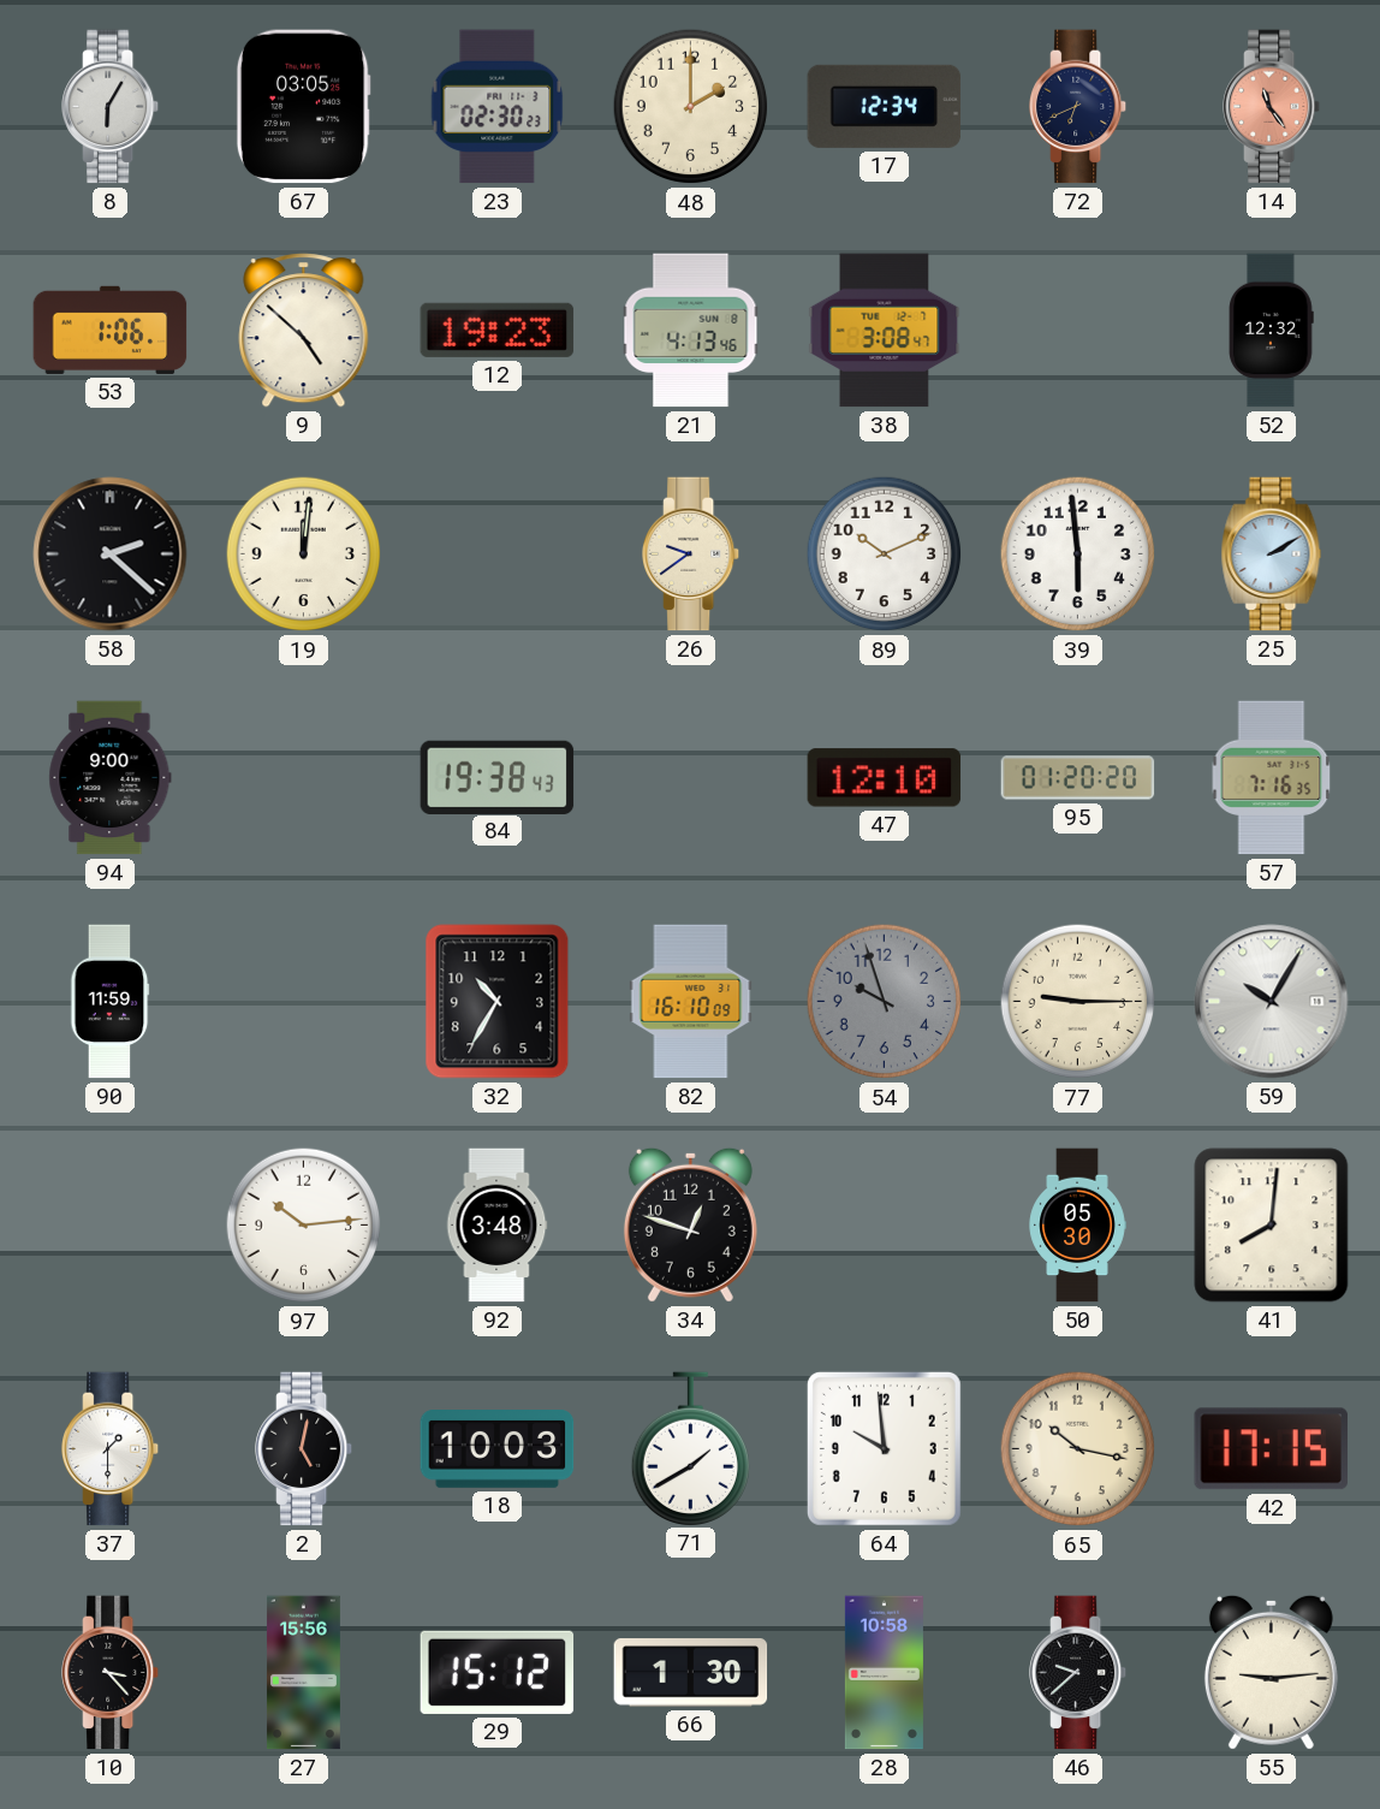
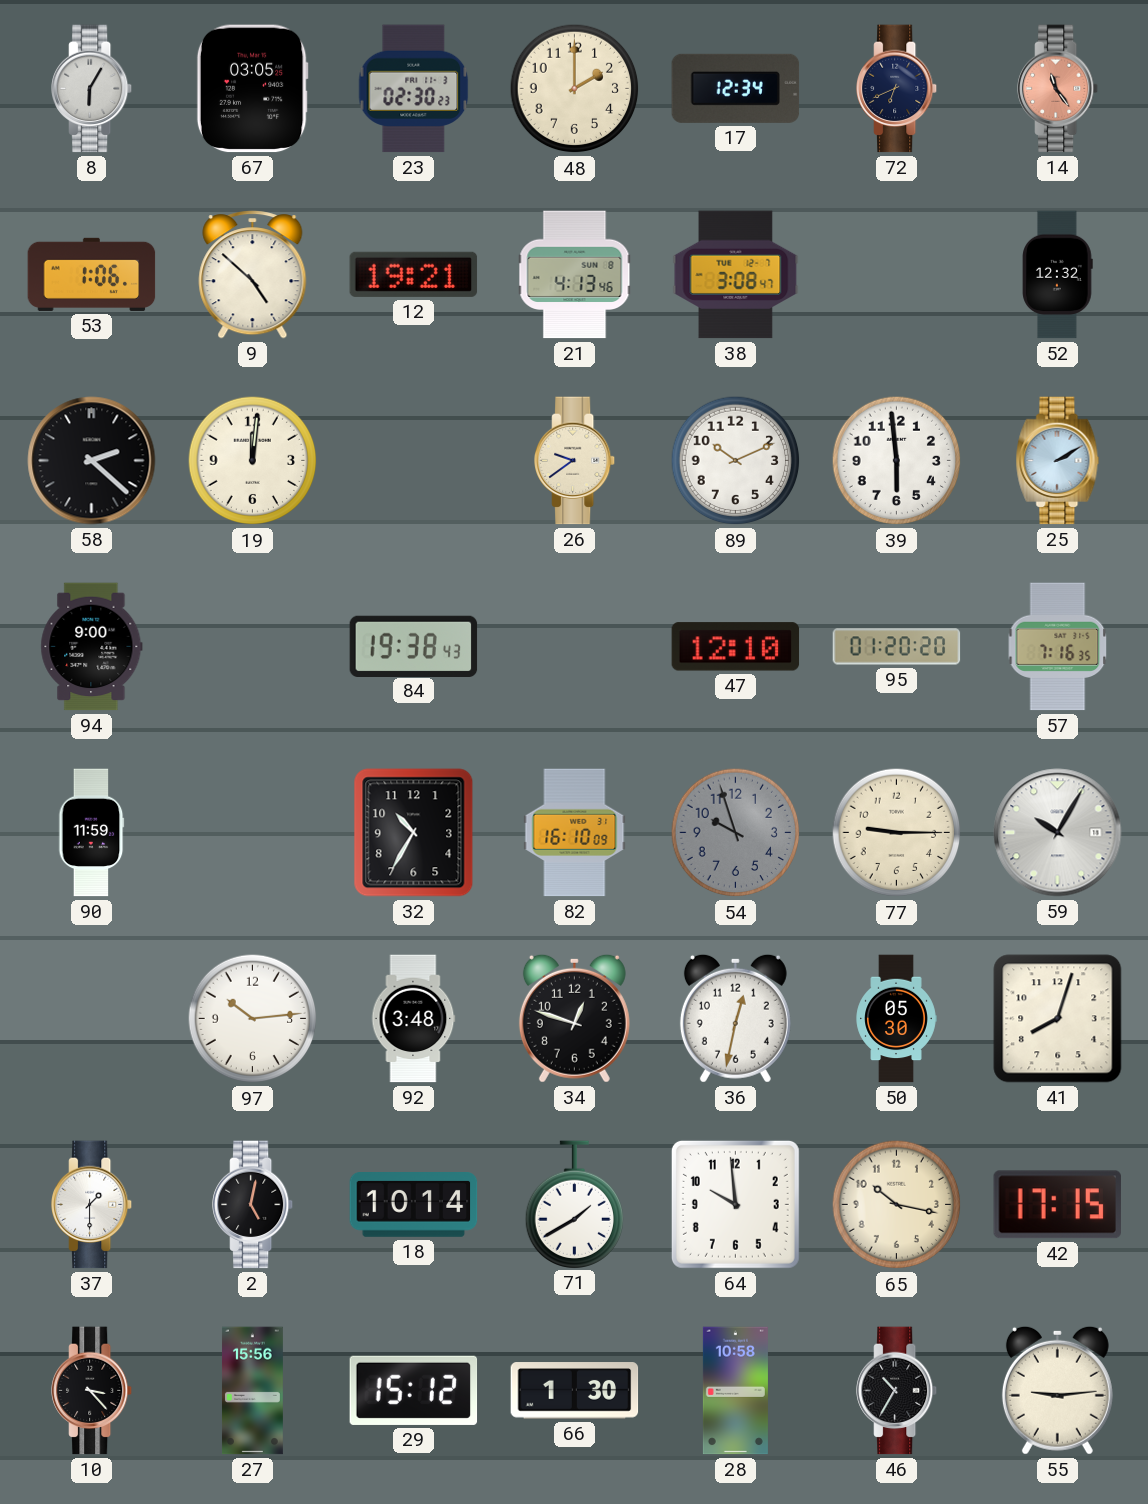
12: 19:23 -> 19:21
36: none -> 12:32
41: 8:01 -> 8:03
18: 10:03 -> 10:14
46: 9:38 -> 10:35
